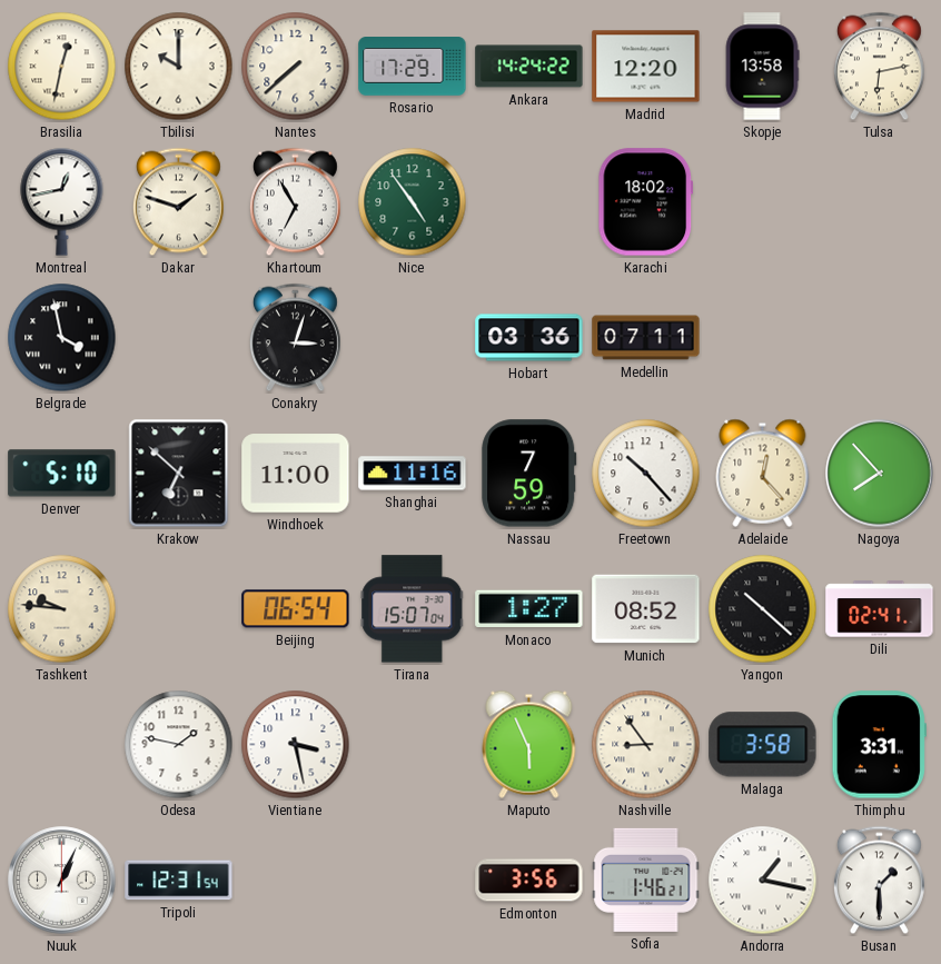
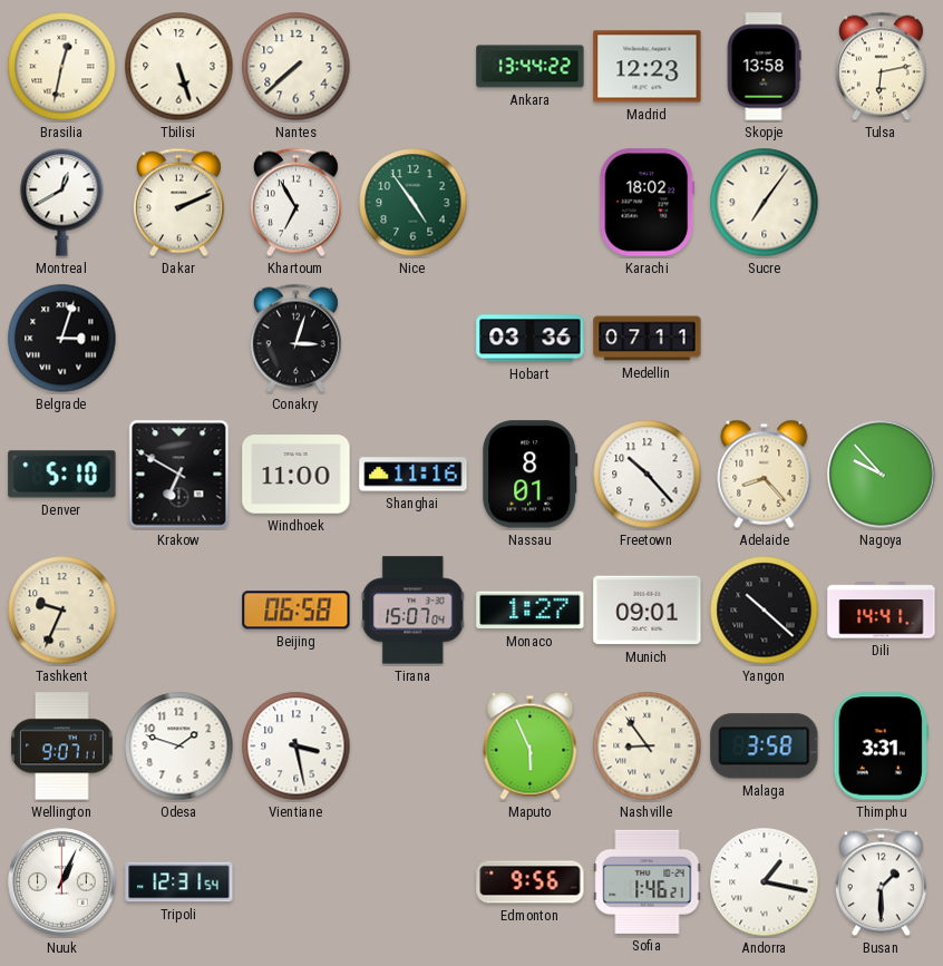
Tbilisi: 10:00 -> 5:27
Rosario: 17:29 -> none
Ankara: 14:24 -> 13:44
Madrid: 12:20 -> 12:23
Montreal: 12:43 -> 12:40
Dakar: 1:48 -> 2:11
Sucre: none -> 7:06
Belgrade: 3:58 -> 3:03
Krakow: 6:52 -> 6:50
Nassau: 7:59 -> 8:01
Adelaide: 12:23 -> 8:23
Nagoya: 7:53 -> 9:53
Tashkent: 9:46 -> 9:34
Beijing: 06:54 -> 06:58
Munich: 08:52 -> 09:01
Dili: 02:41 -> 14:41
Wellington: none -> 9:07
Odesa: 1:47 -> 1:48
Edmonton: 3:56 -> 9:56
